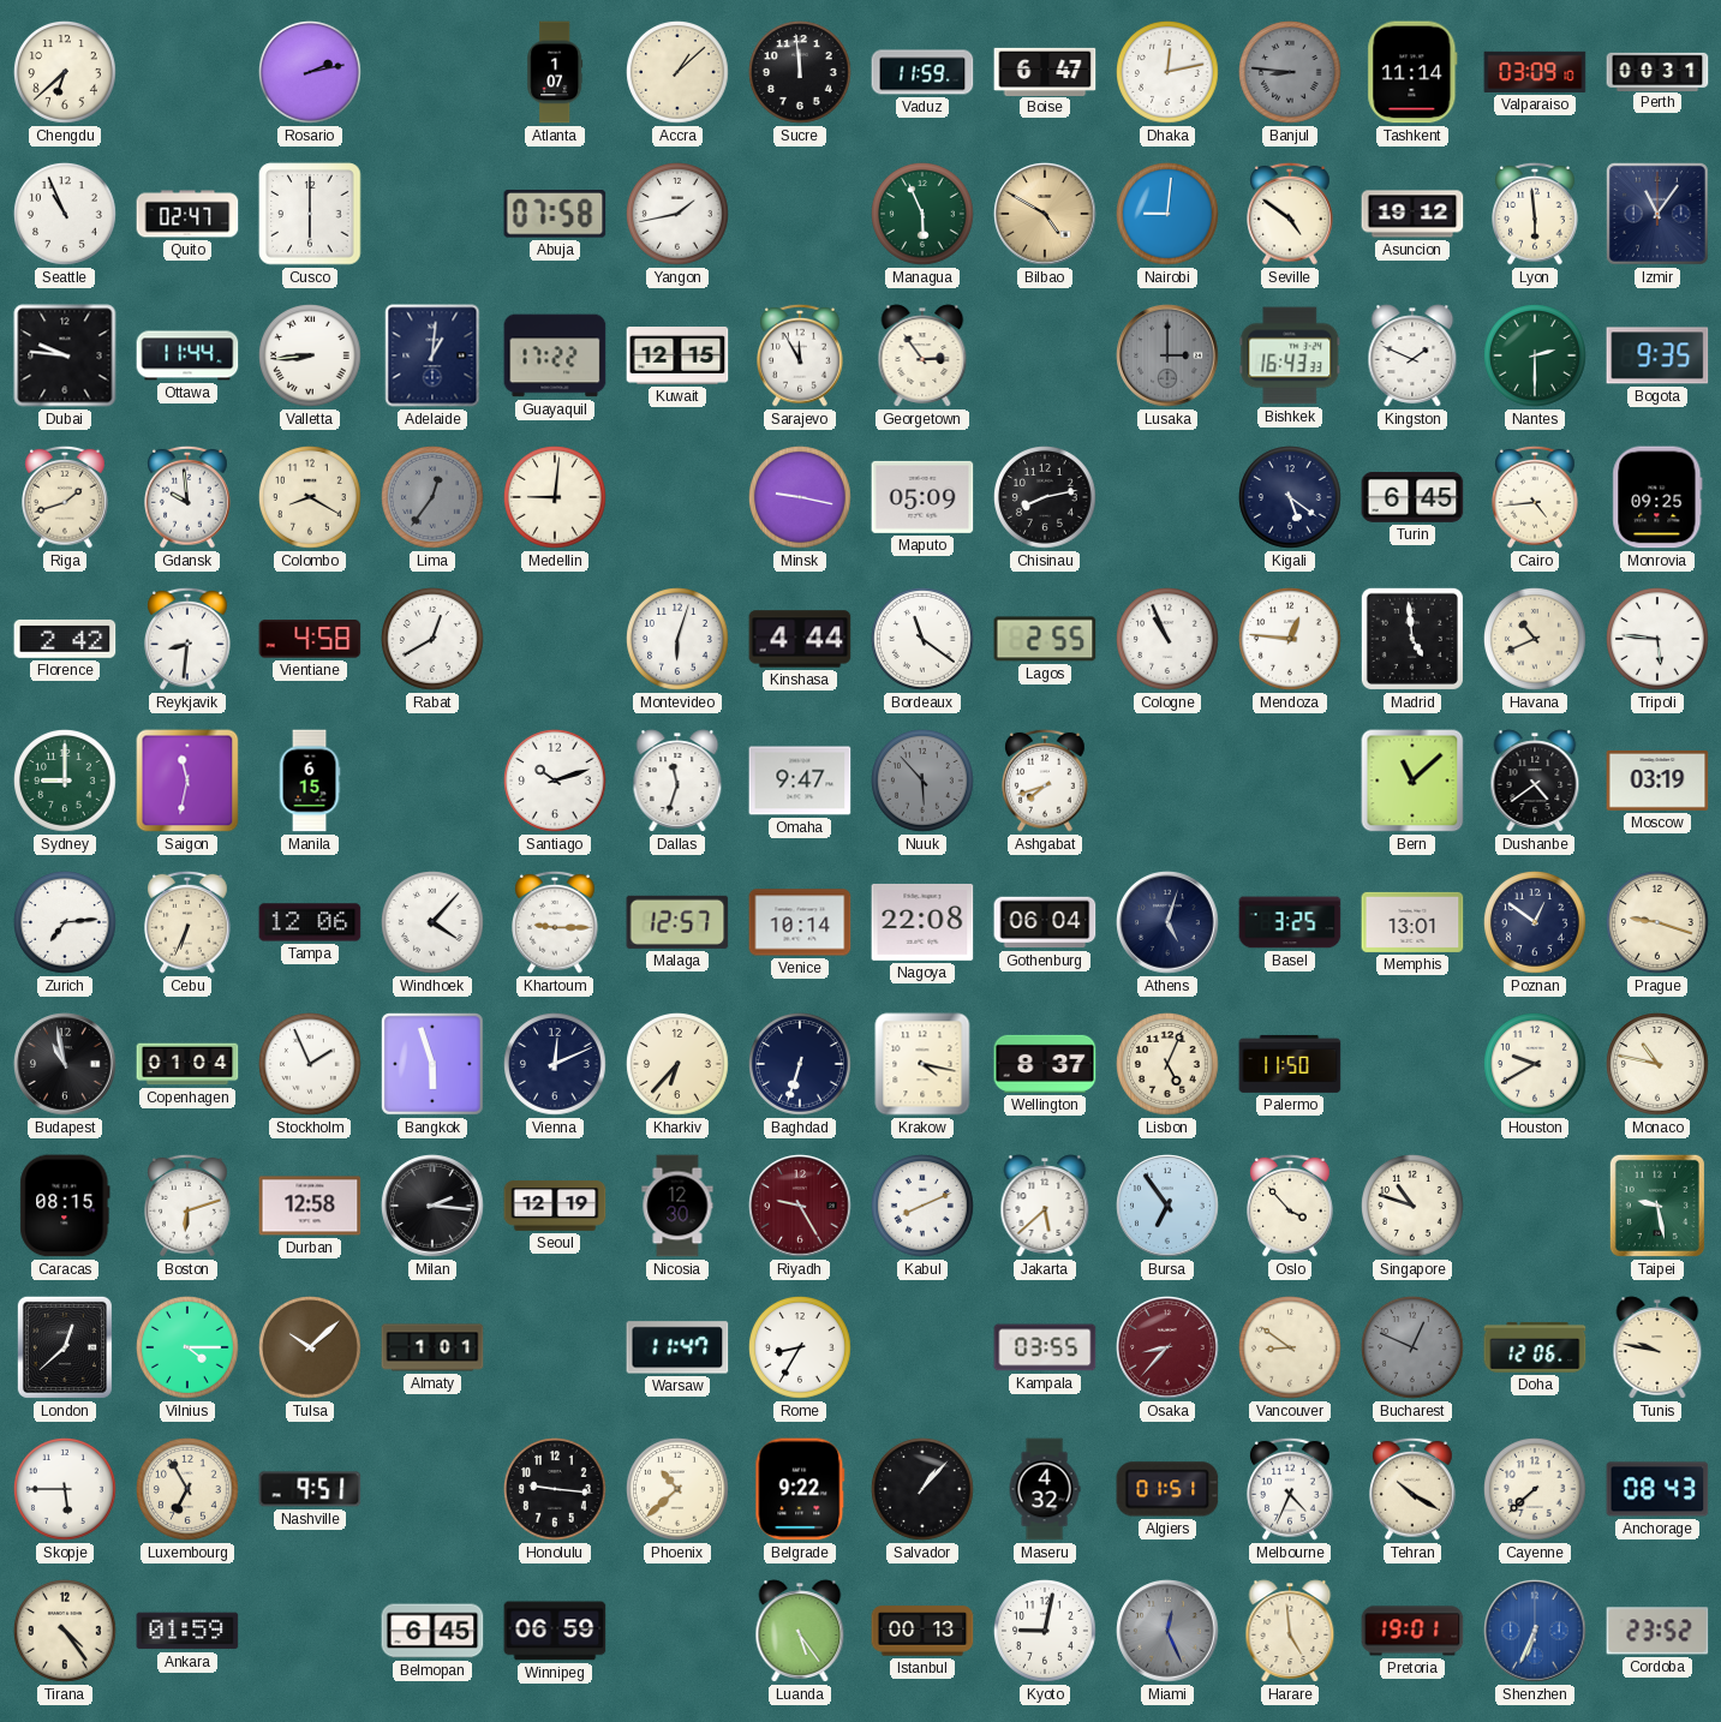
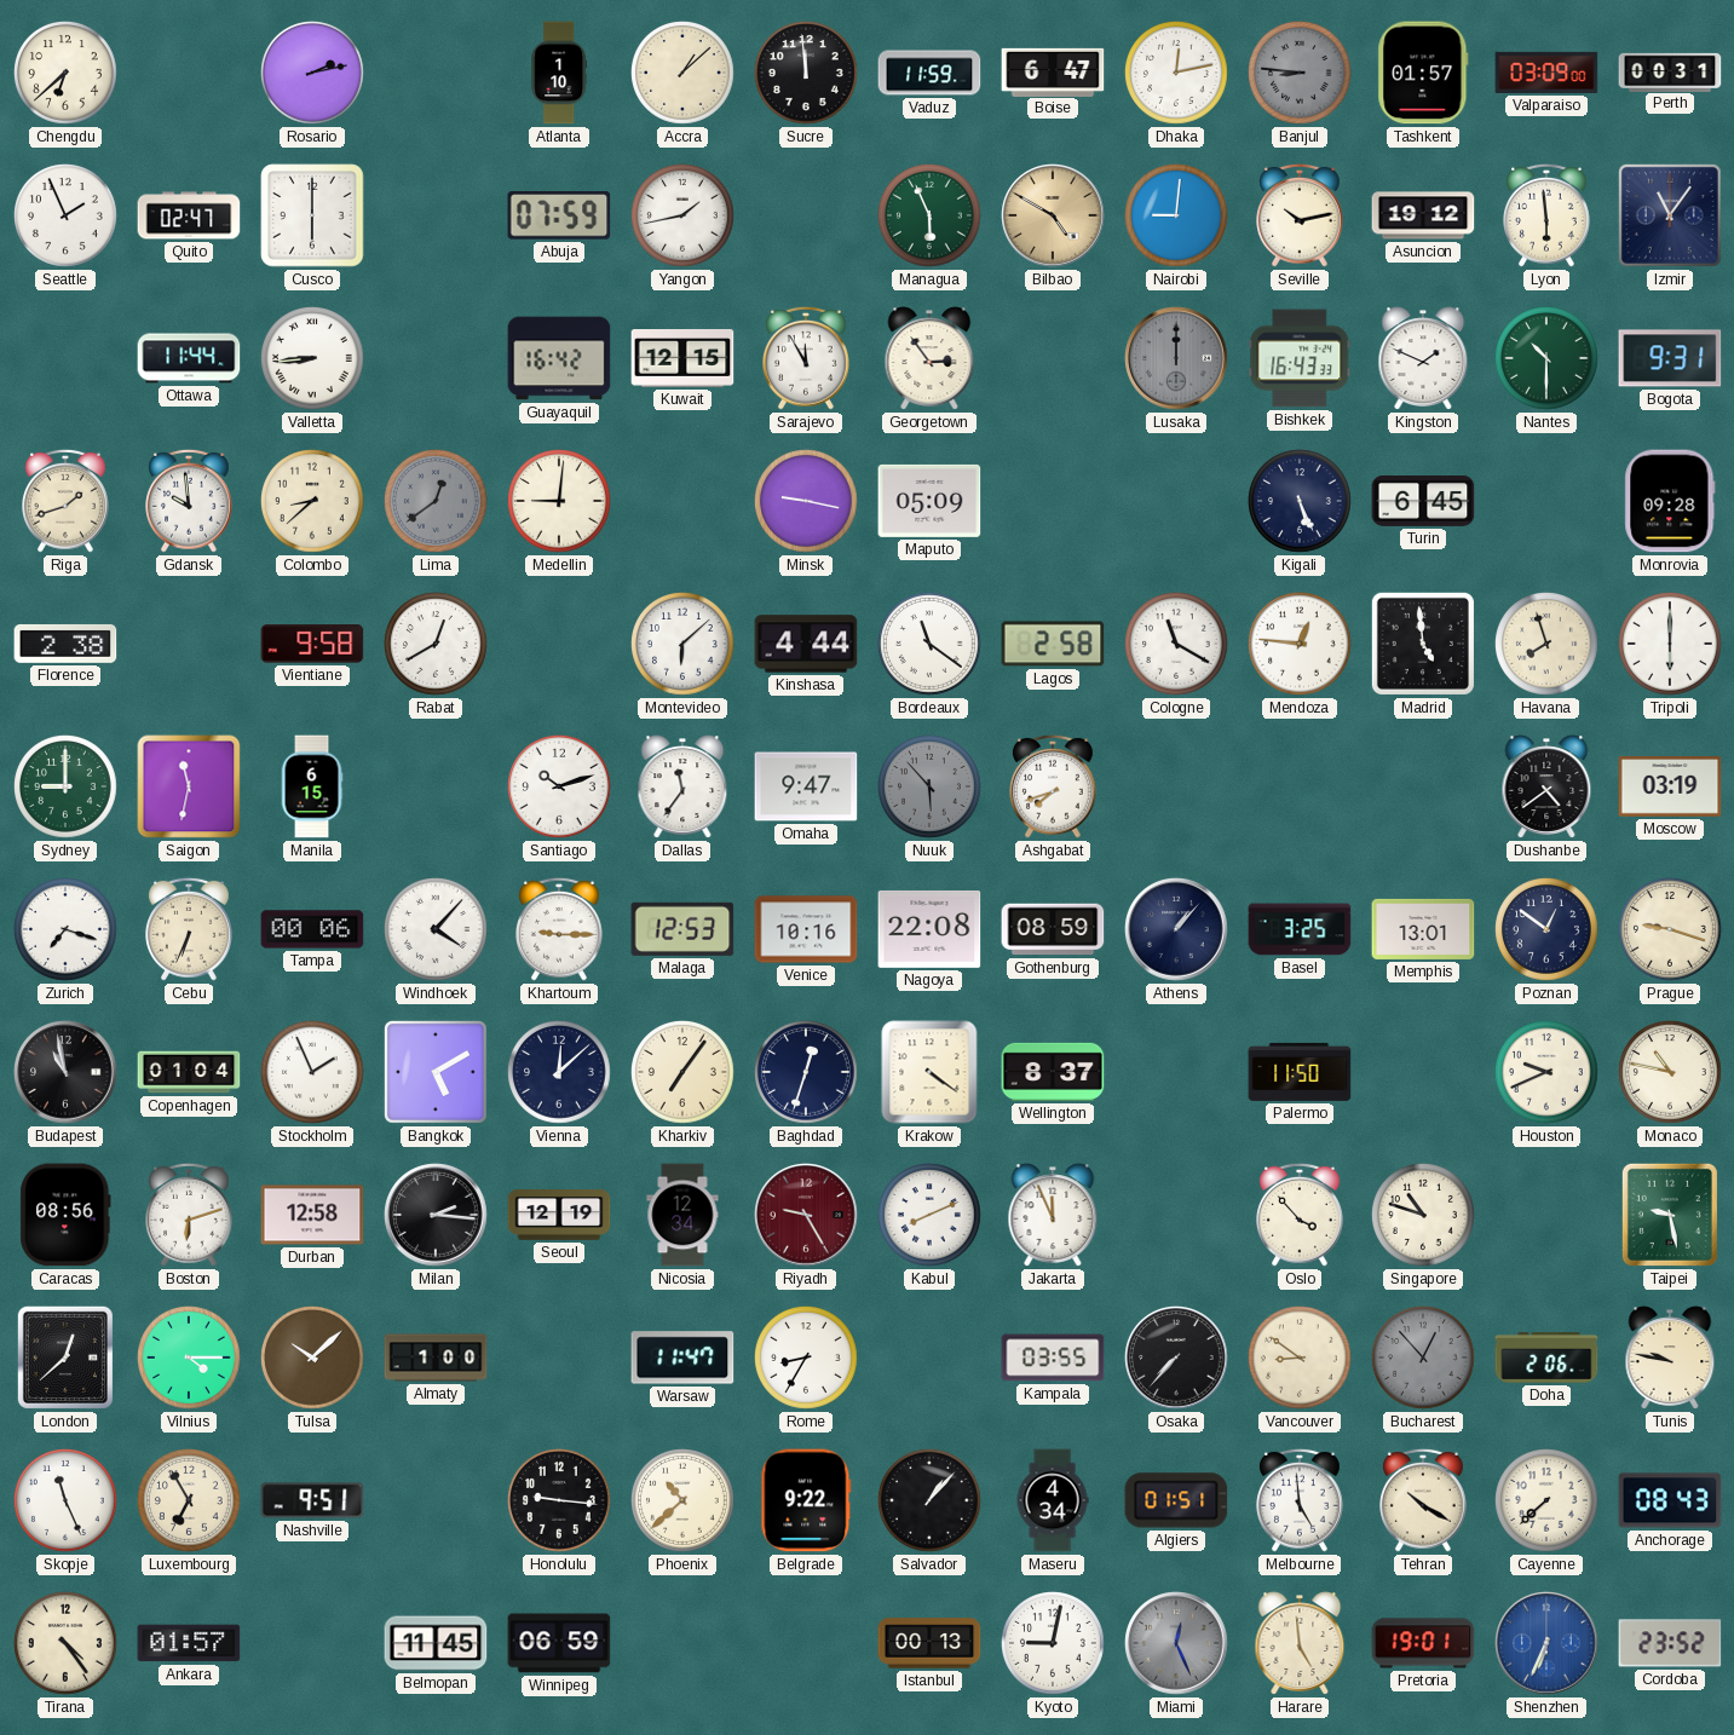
Atlanta: 1:07 -> 1:10
Tashkent: 11:14 -> 01:57
Valparaiso: 03:09:10 -> 03:09:00
Seattle: 10:56 -> 1:56
Abuja: 07:58 -> 07:59
Seville: 4:51 -> 10:13
Dubai: 9:46 -> none
Adelaide: 1:01 -> none
Guayaquil: 17:22 -> 16:42
Lusaka: 3:00 -> 12:00
Nantes: 2:30 -> 10:30
Bogota: 9:35 -> 9:31
Colombo: 8:20 -> 8:38
Lima: 12:36 -> 12:39
Chisinau: 8:13 -> none
Kigali: 5:21 -> 5:26
Cairo: 4:44 -> none
Monrovia: 09:25 -> 09:28
Florence: 2:42 -> 2:38
Reykjavik: 8:31 -> none
Vientiane: 4:58 -> 9:58
Montevideo: 6:03 -> 6:08
Lagos: 2:55 -> 2:58
Cologne: 10:56 -> 11:20
Havana: 10:41 -> 7:57
Tripoli: 5:46 -> 6:00
Dallas: 11:33 -> 11:36
Bern: 11:08 -> none
Zurich: 7:14 -> 7:18
Tampa: 12:06 -> 00:06
Malaga: 12:57 -> 12:53
Venice: 10:14 -> 10:16
Gothenburg: 06:04 -> 08:59
Athens: 5:03 -> 1:07
Bangkok: 5:57 -> 5:10
Vienna: 12:11 -> 12:08
Kharkiv: 6:37 -> 7:06
Baghdad: 6:33 -> 12:33
Krakow: 4:17 -> 4:21
Lisbon: 5:04 -> none
Houston: 9:40 -> 9:41
Caracas: 08:15 -> 08:56
Nicosia: 12:30 -> 12:34
Jakarta: 5:38 -> 11:56
Bursa: 6:54 -> none
Almaty: 1:01 -> 1:00
Osaka: 8:37 -> 7:37
Osaka dial: burgundy -> black
Bucharest: 12:49 -> 12:53
Doha: 12:06 -> 2:06
Skopje: 5:45 -> 11:26
Maseru: 4:32 -> 4:34
Melbourne: 4:34 -> 4:59
Ankara: 01:59 -> 01:57
Belmopan: 6:45 -> 11:45
Luanda: 5:24 -> none
